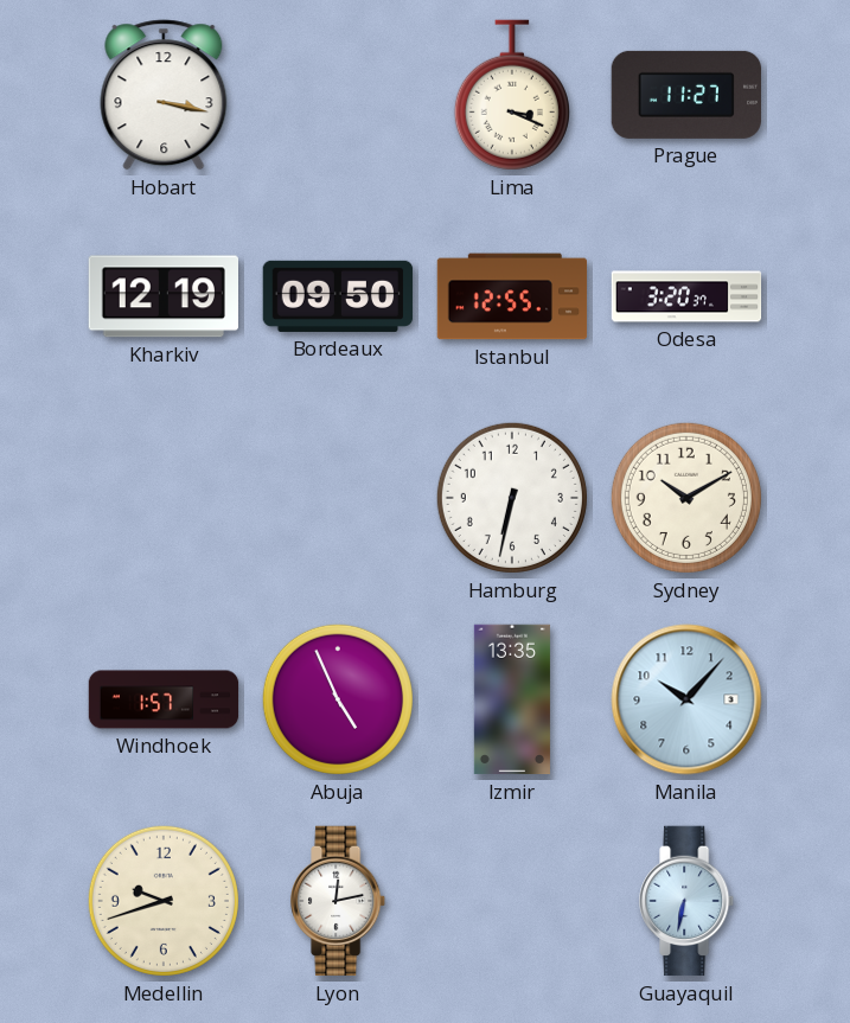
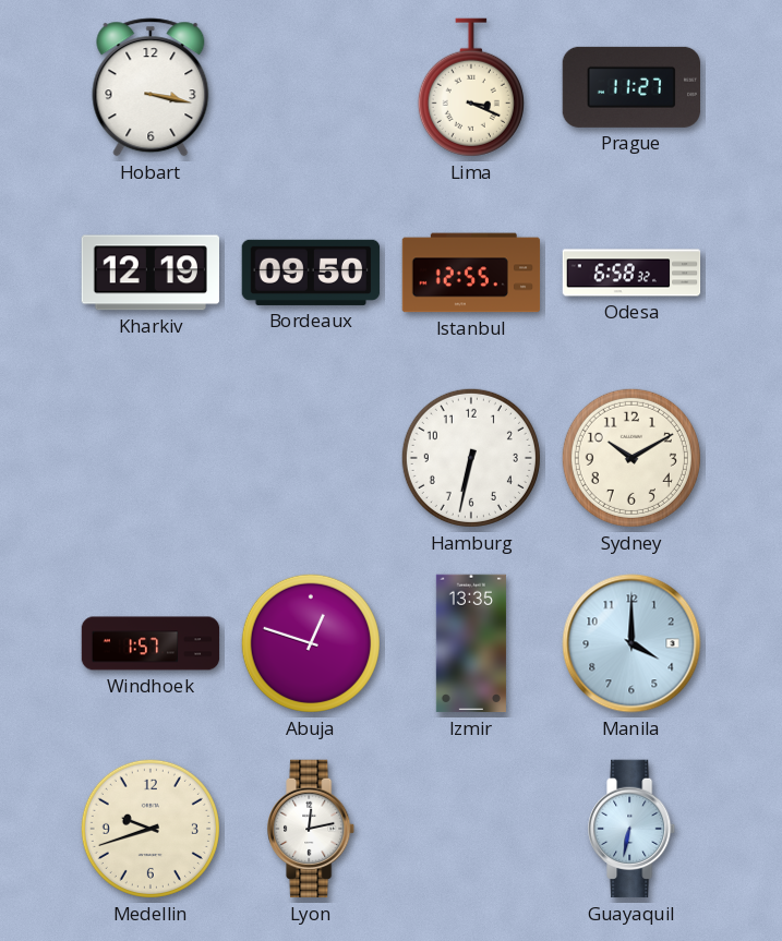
Odesa: 3:20 -> 6:58
Abuja: 4:56 -> 12:48
Manila: 10:07 -> 4:00
